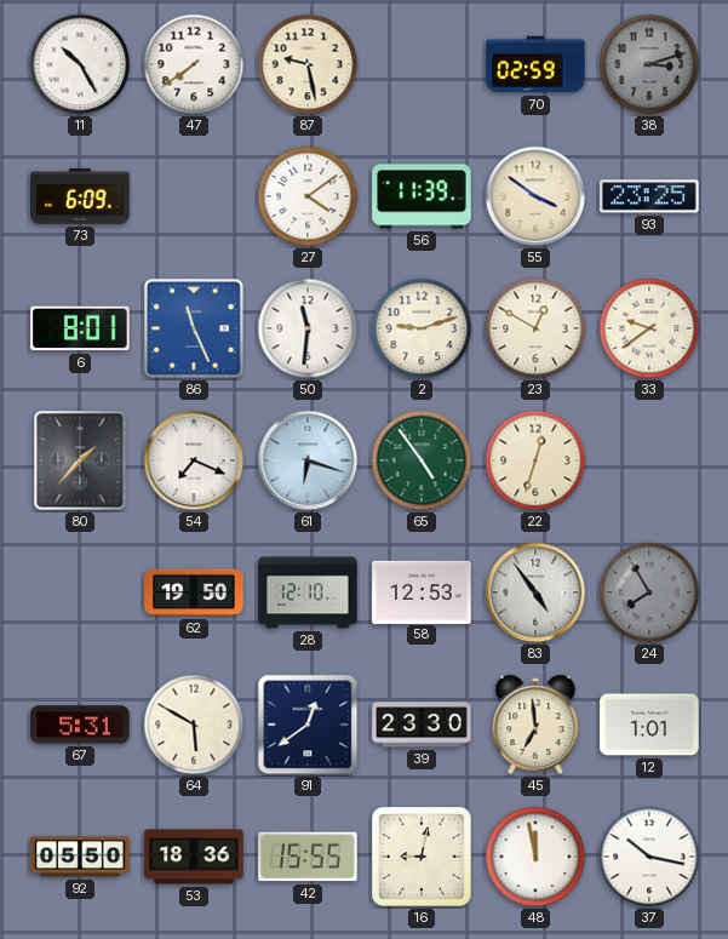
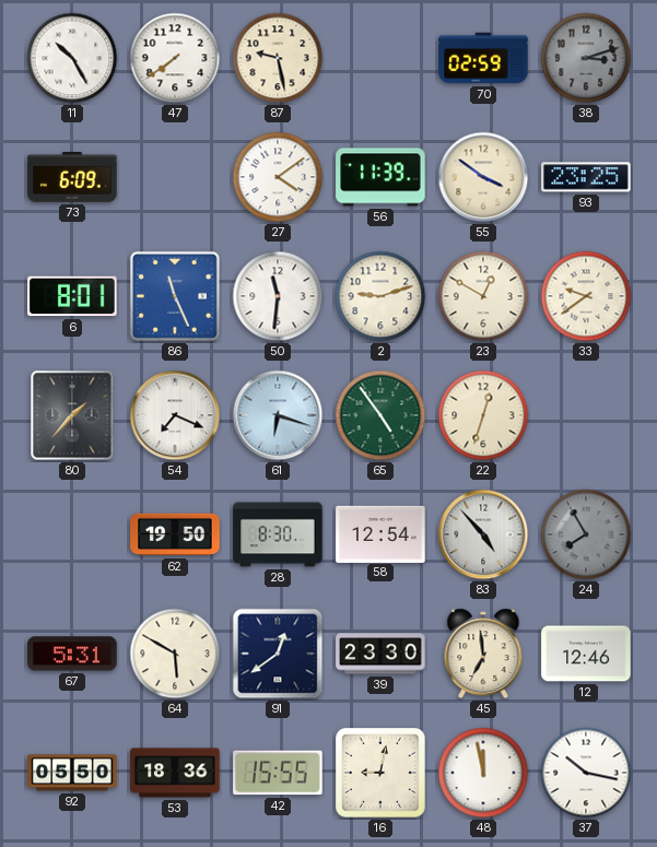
28: 12:10 -> 8:30
58: 12:53 -> 12:54
83: 4:54 -> 4:53
12: 1:01 -> 12:46
